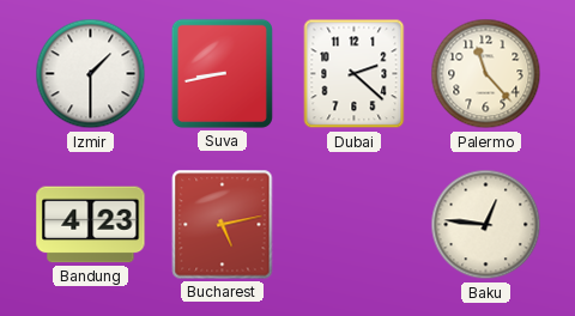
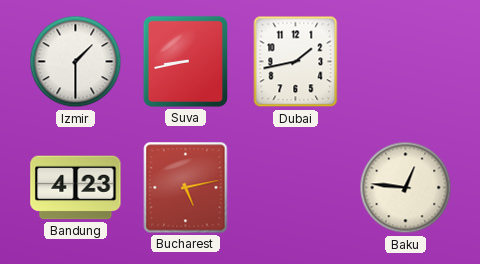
Dubai: 2:22 -> 1:43
Palermo: 11:23 -> none
